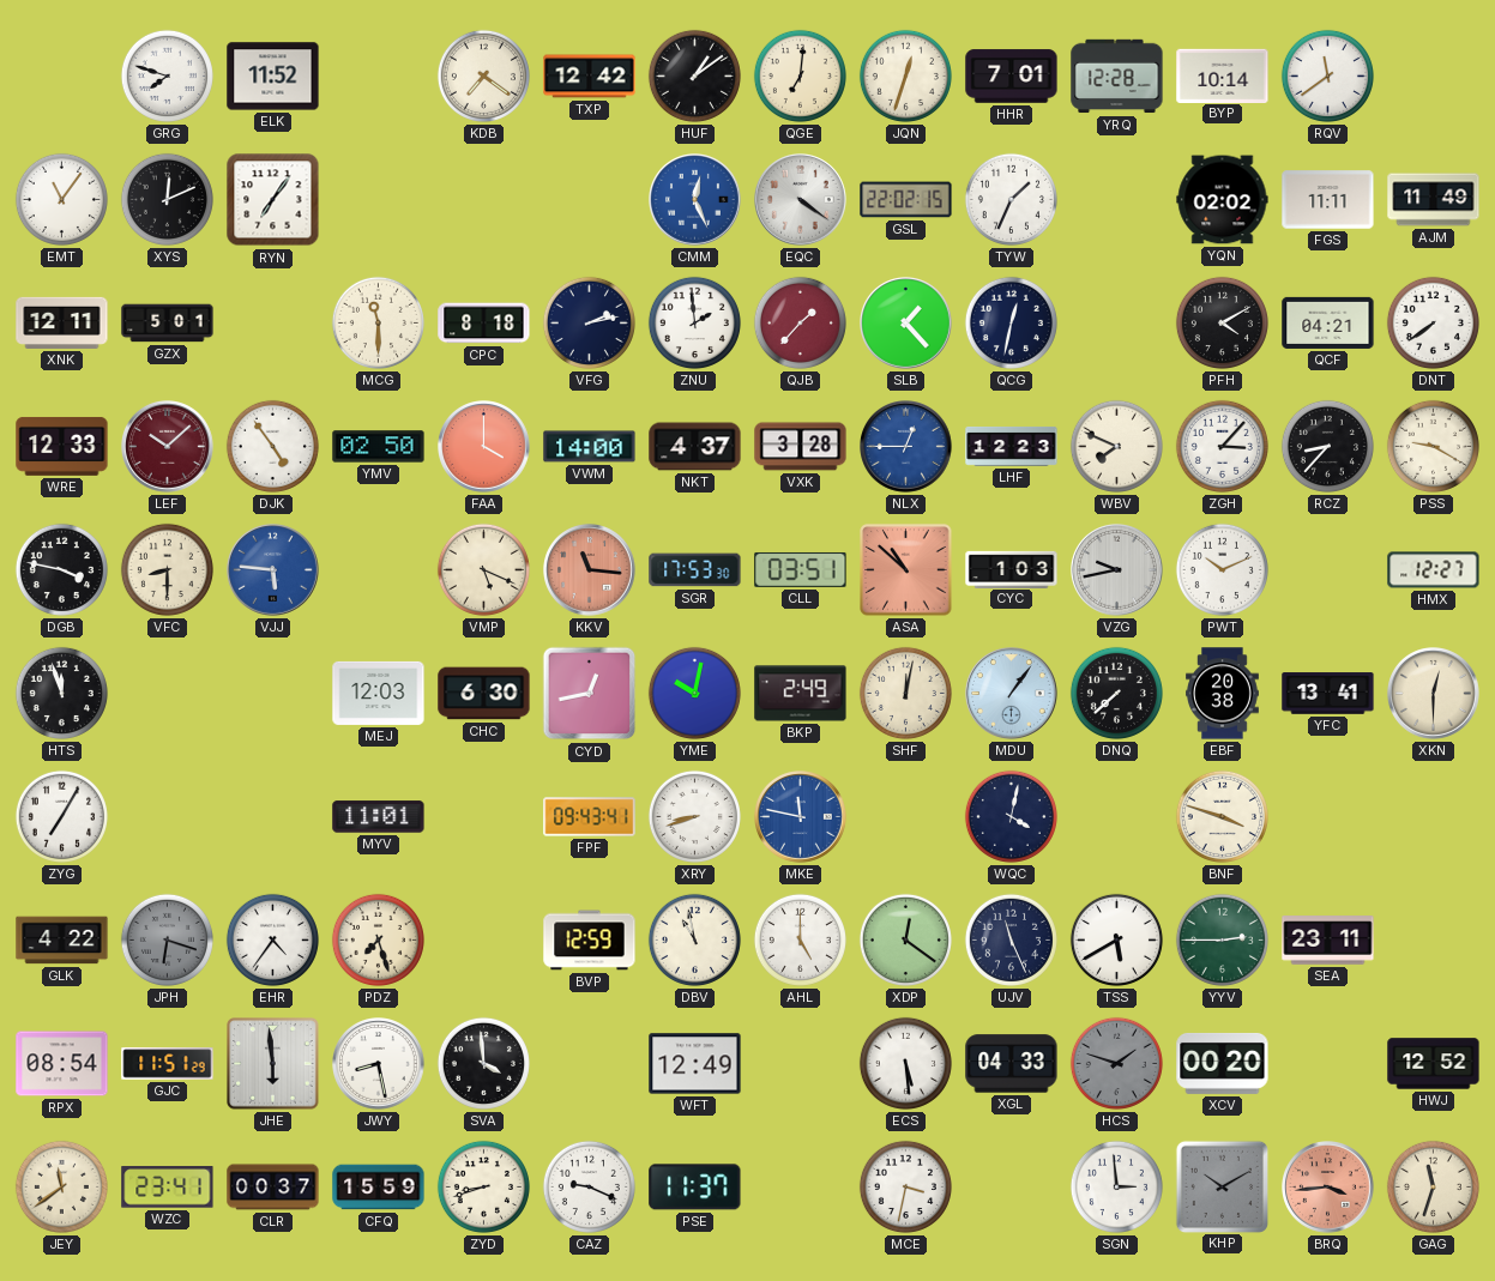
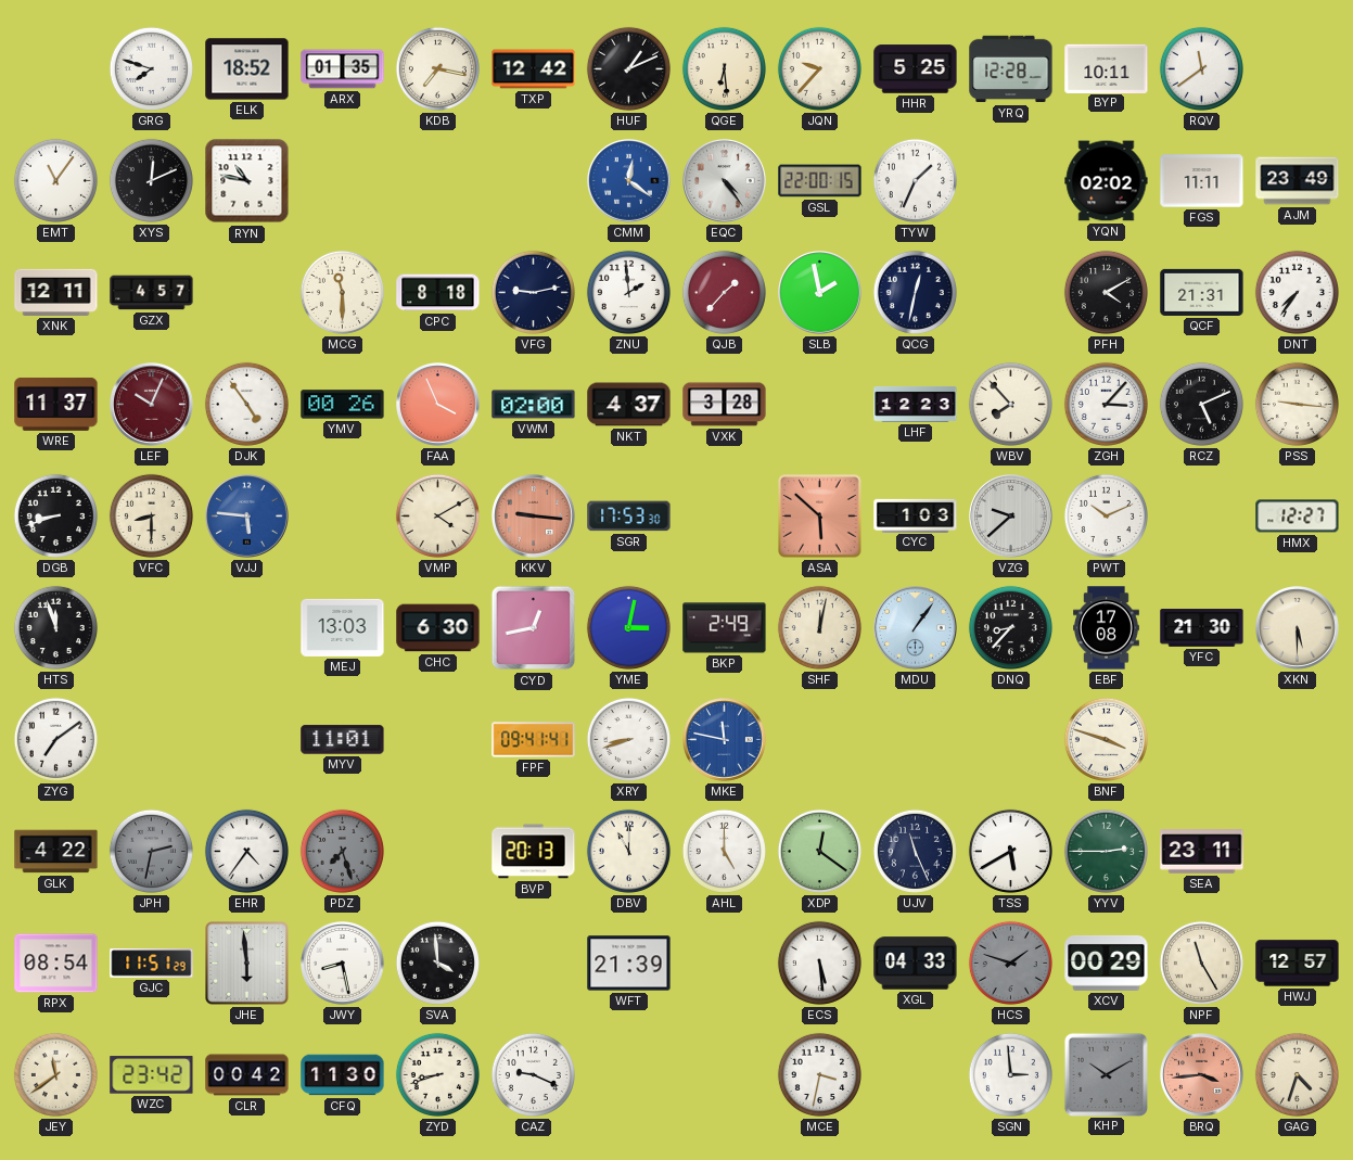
ELK: 11:52 -> 18:52
ARX: none -> 01:35
KDB: 7:21 -> 7:17
HUF: 1:09 -> 1:11
QGE: 7:01 -> 6:29
JQN: 12:33 -> 9:37
HHR: 7:01 -> 5:25
BYP: 10:14 -> 10:11
RYN: 7:06 -> 10:47
CMM: 12:26 -> 12:21
EQC: 4:21 -> 4:24
GSL: 22:02 -> 22:00
AJM: 11:49 -> 23:49
GZX: 5:01 -> 4:57
VFG: 2:13 -> 9:13
SLB: 1:23 -> 1:58
QCF: 04:21 -> 21:31
DNT: 7:39 -> 7:36
WRE: 12:33 -> 11:37
LEF: 10:08 -> 10:04
YMV: 02:50 -> 00:26
FAA: 4:00 -> 3:56
VWM: 14:00 -> 02:00
NLX: 12:45 -> none
WBV: 7:49 -> 7:53
RCZ: 8:37 -> 5:11
PSS: 9:20 -> 9:16
DGB: 3:47 -> 8:42
VMP: 5:19 -> 4:10
KKV: 11:16 -> 9:16
CLL: 03:51 -> none
ASA: 10:52 -> 5:52
VZG: 9:43 -> 9:38
MEJ: 12:03 -> 13:03
YME: 10:02 -> 3:02
DNQ: 7:38 -> 8:37
EBF: 20:38 -> 17:08
YFC: 13:41 -> 21:30
XKN: 12:30 -> 5:30
ZYG: 7:05 -> 7:09
FPF: 09:43 -> 09:41
WQC: 4:02 -> none
JPH: 6:18 -> 2:32
PDZ dial: cream -> grey
BVP: 12:59 -> 20:13
DBV: 10:58 -> 11:00
WFT: 12:49 -> 21:39
XCV: 00:20 -> 00:29
NPF: none -> 11:25
HWJ: 12:52 -> 12:57
WZC: 23:41 -> 23:42
CLR: 00:37 -> 00:42
CFQ: 15:59 -> 11:30
PSE: 11:37 -> none
GAG: 11:33 -> 4:33
